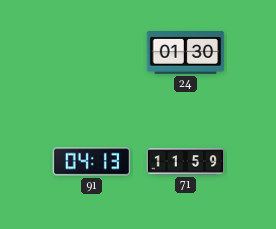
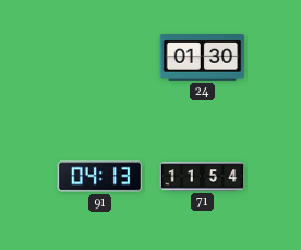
71: 11:59 -> 11:54
